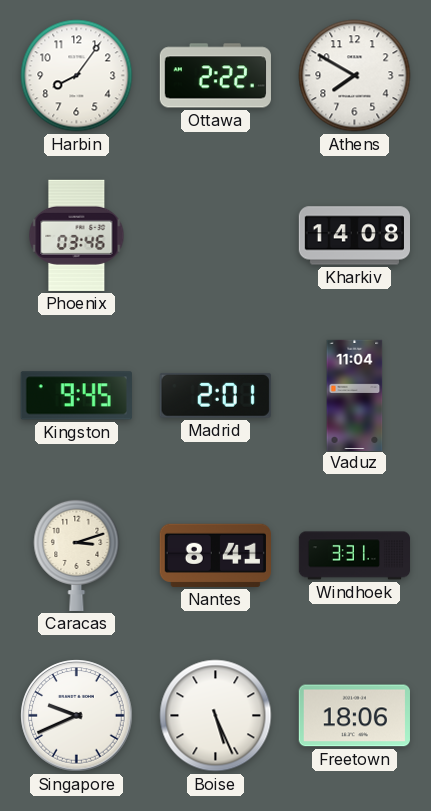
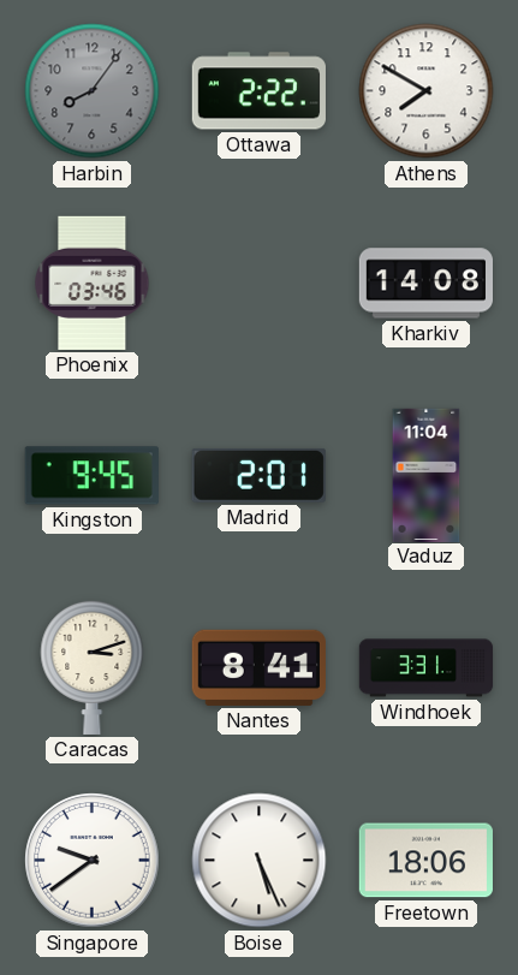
Harbin dial: white -> grey
Singapore: 9:41 -> 9:39
